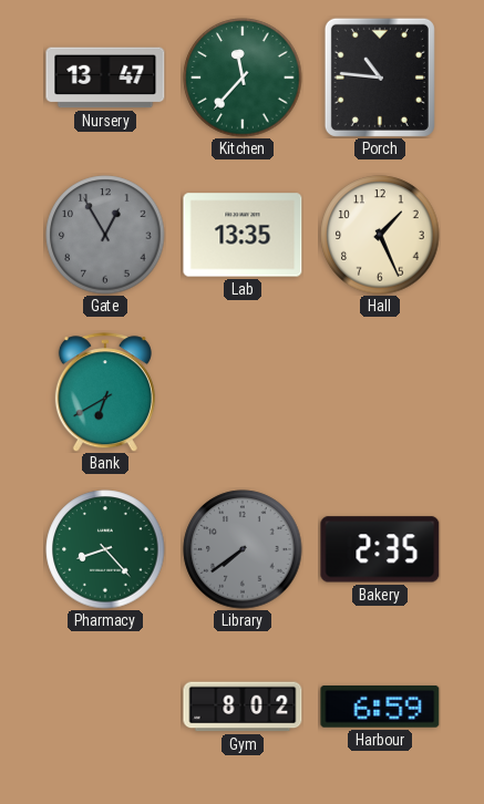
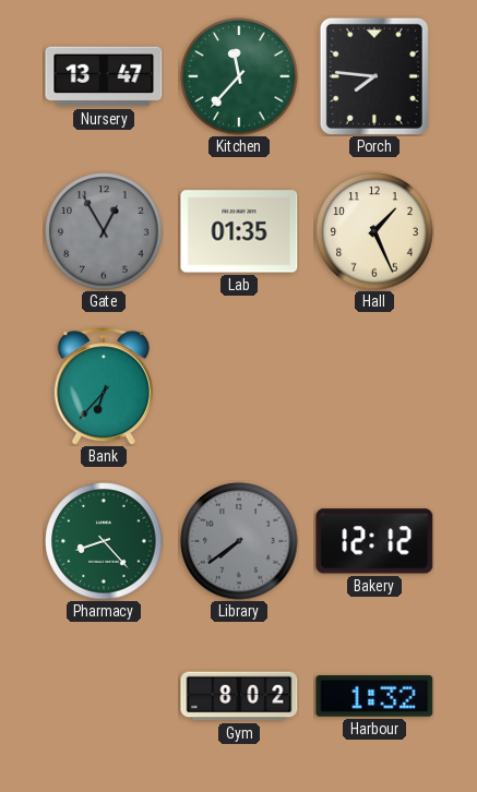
Porch: 10:46 -> 7:46
Lab: 13:35 -> 01:35
Bank: 6:40 -> 6:37
Bakery: 2:35 -> 12:12
Harbour: 6:59 -> 1:32
